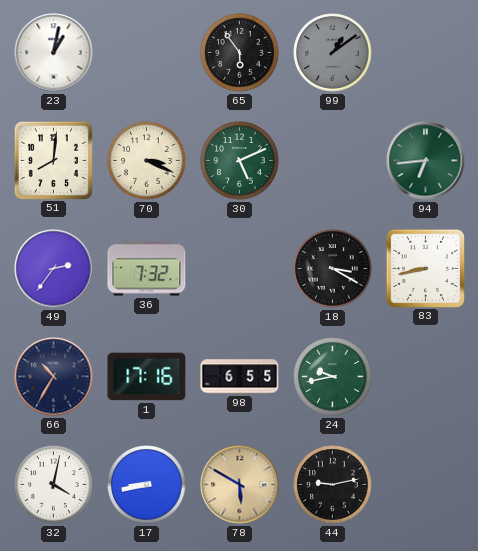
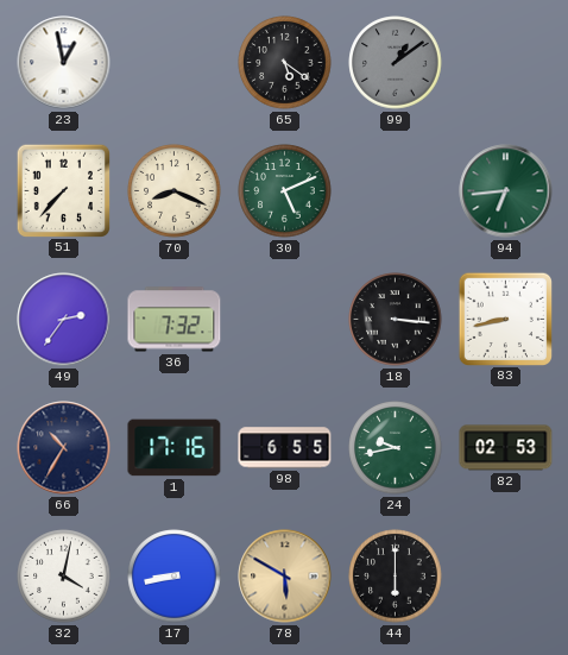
23: 1:02 -> 12:58
65: 5:54 -> 5:21
51: 8:01 -> 7:37
70: 3:19 -> 8:19
18: 3:20 -> 3:16
82: none -> 02:53
44: 9:13 -> 6:00
